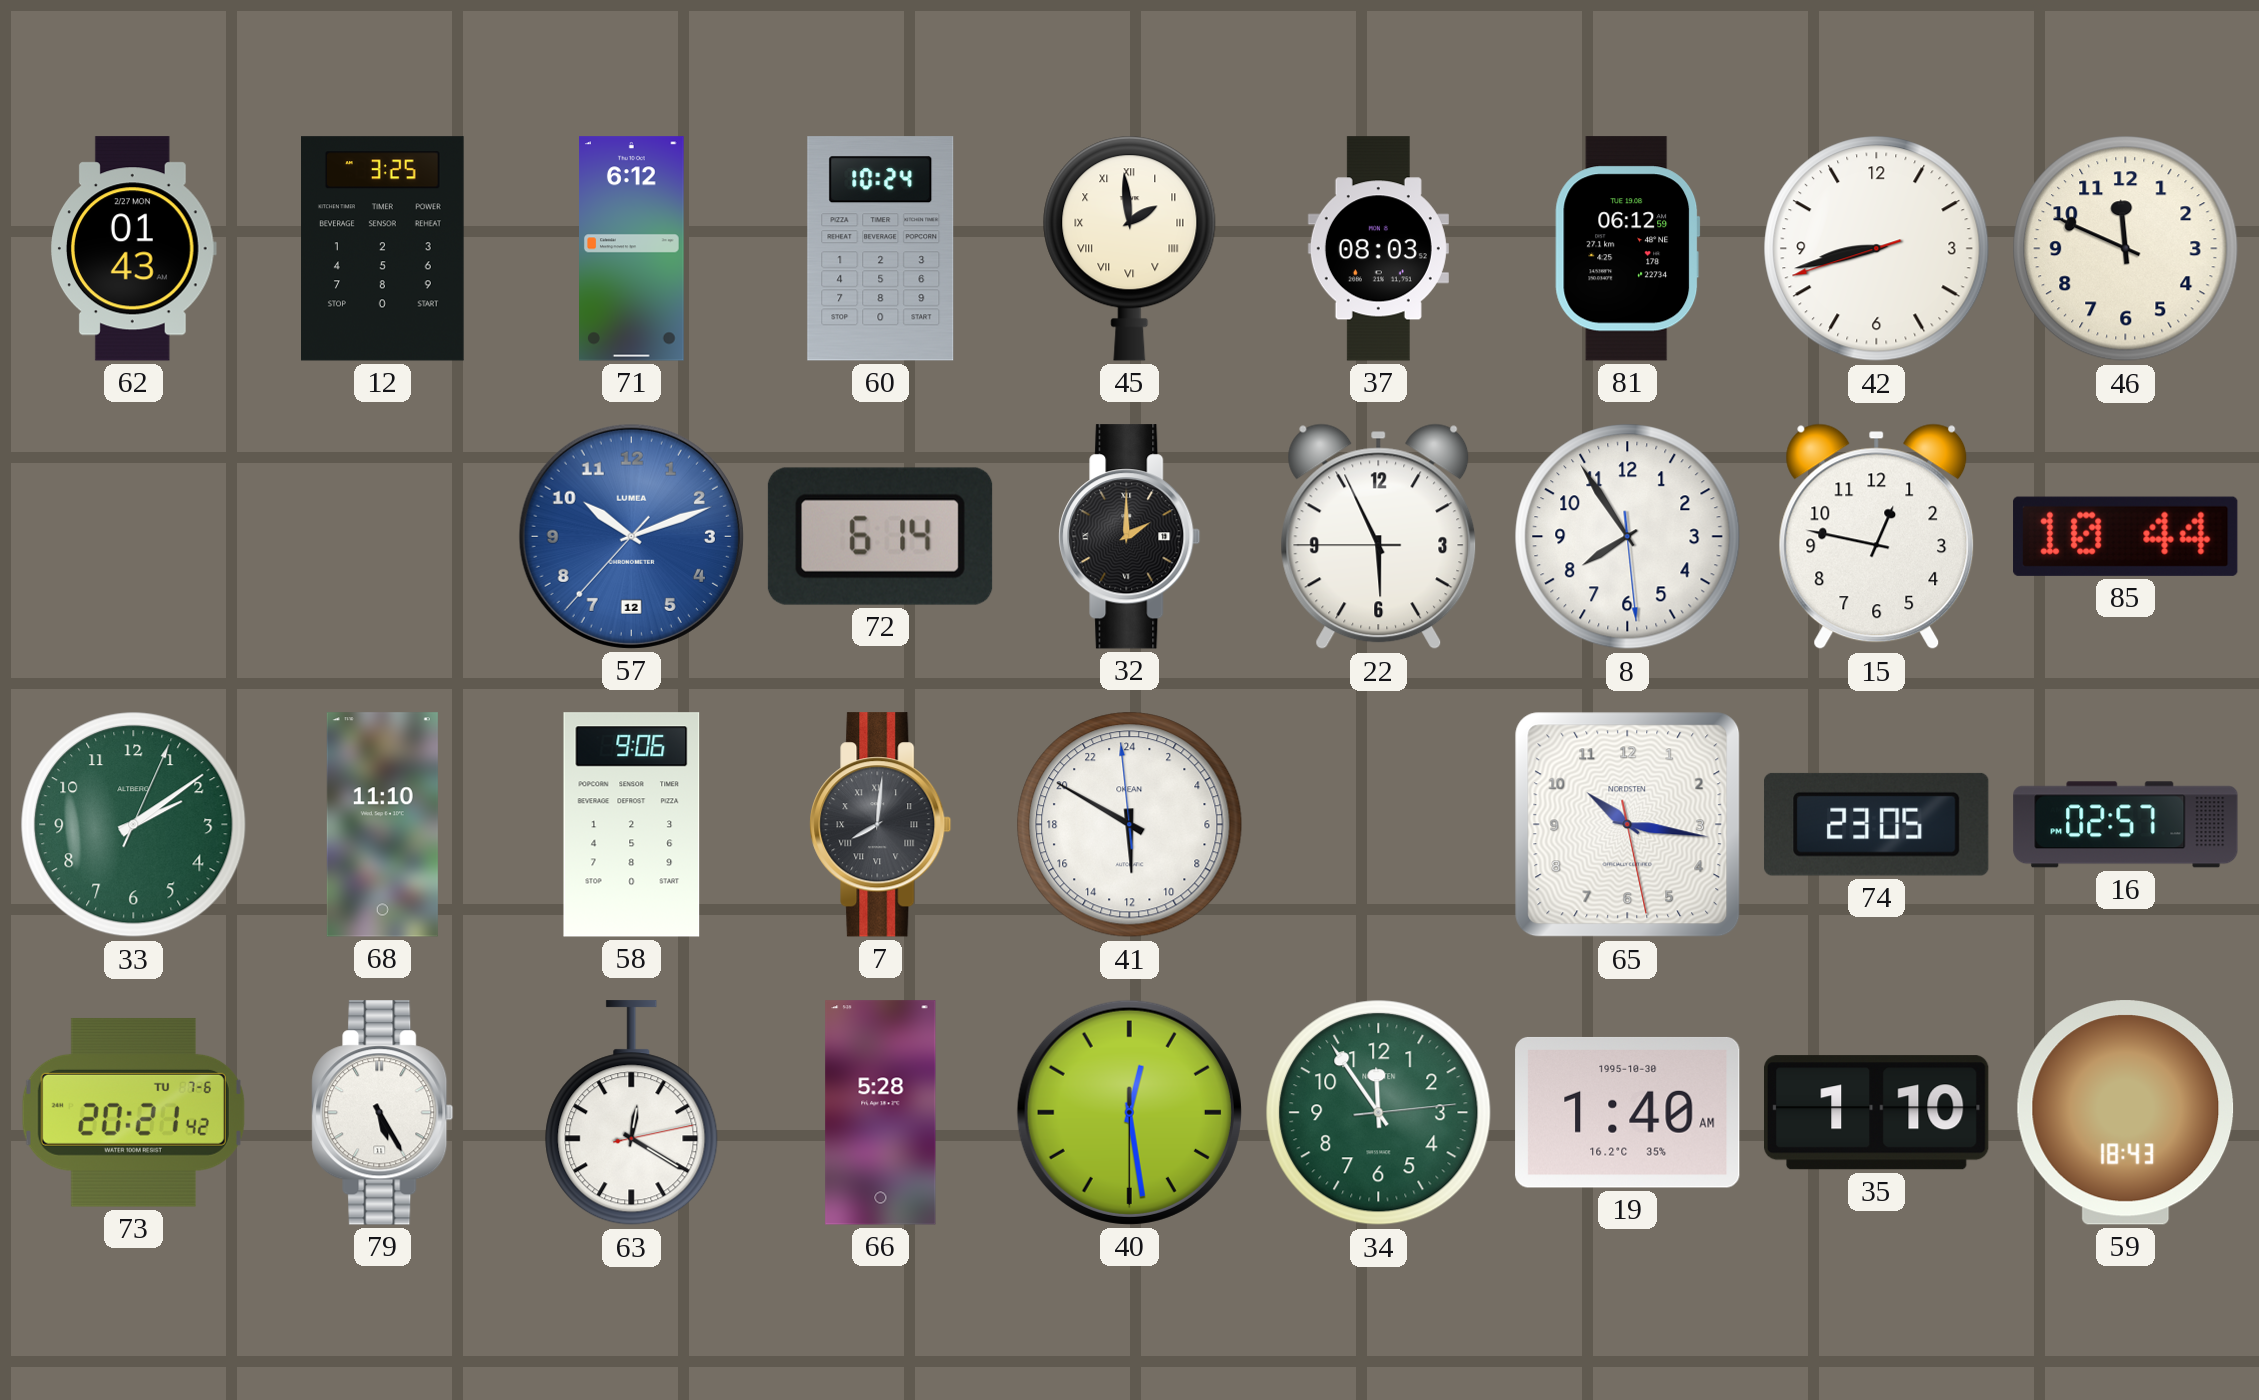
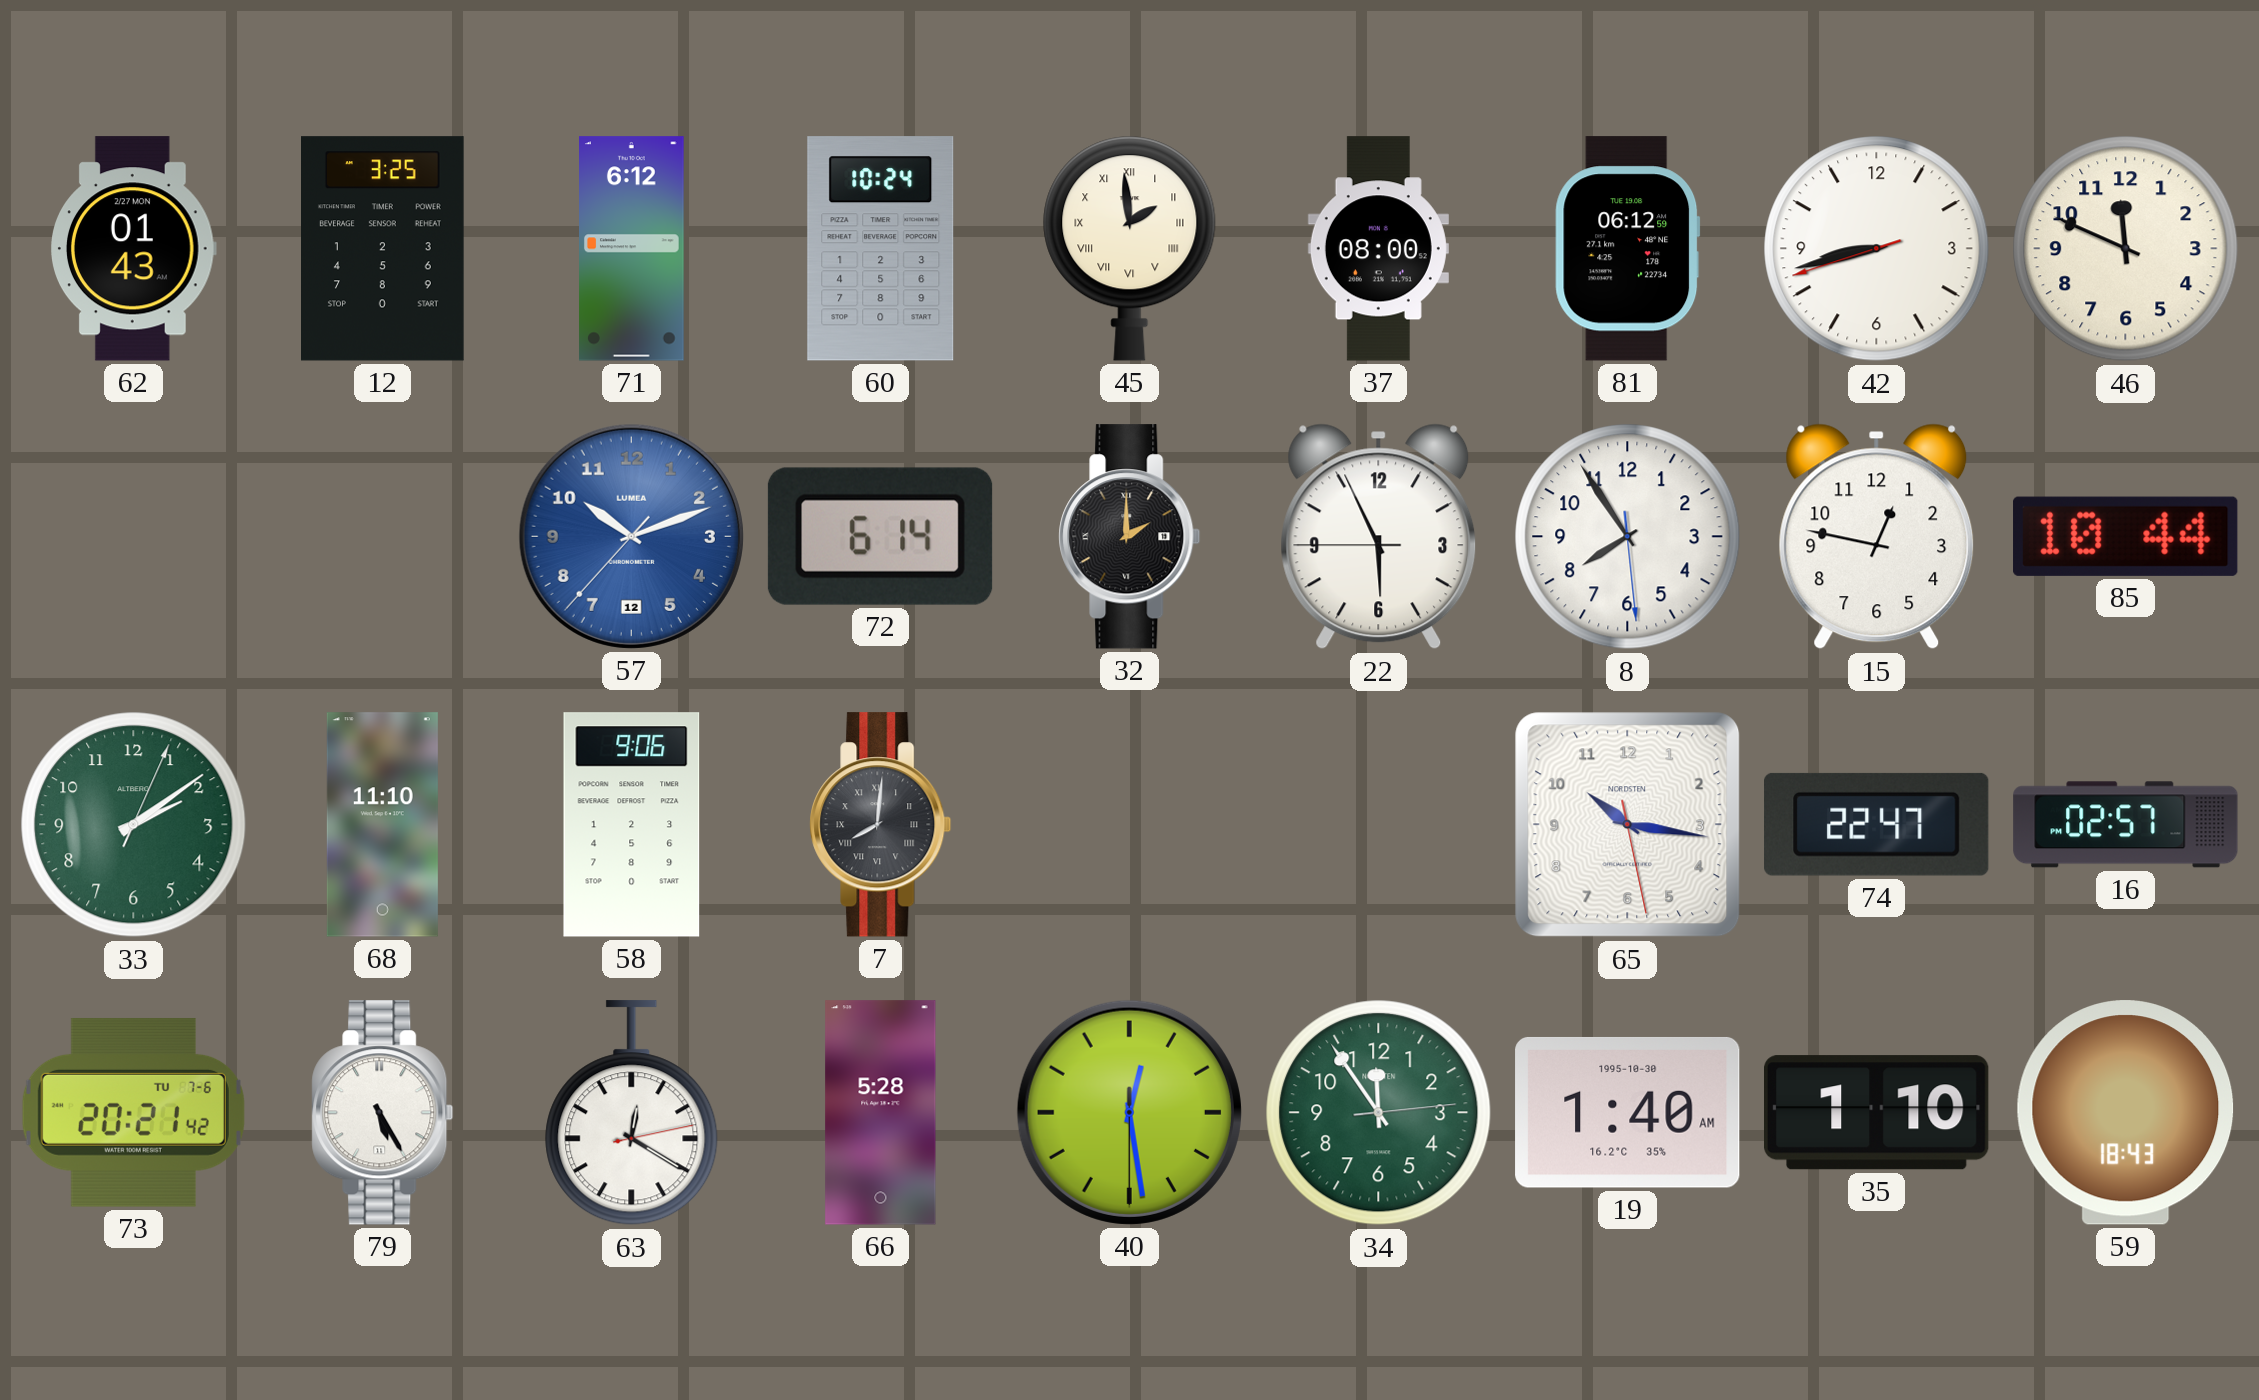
37: 08:03 -> 08:00
41: 11:49 -> none
74: 23:05 -> 22:47
